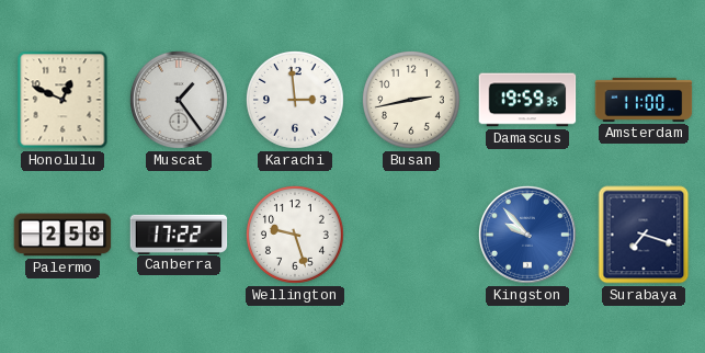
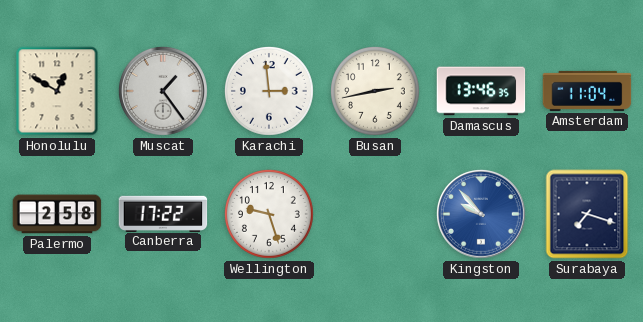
Honolulu: 12:49 -> 12:50
Damascus: 19:59 -> 13:46
Amsterdam: 11:00 -> 11:04
